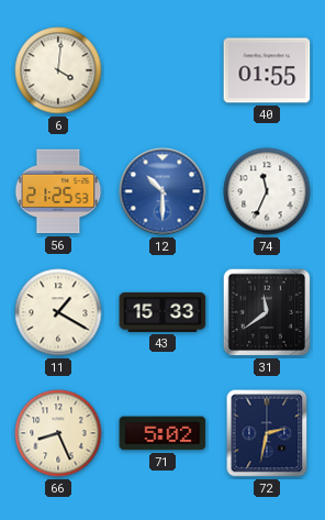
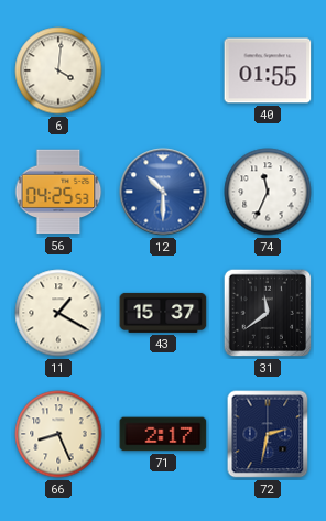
56: 21:25 -> 04:25
43: 15:33 -> 15:37
71: 5:02 -> 2:17
